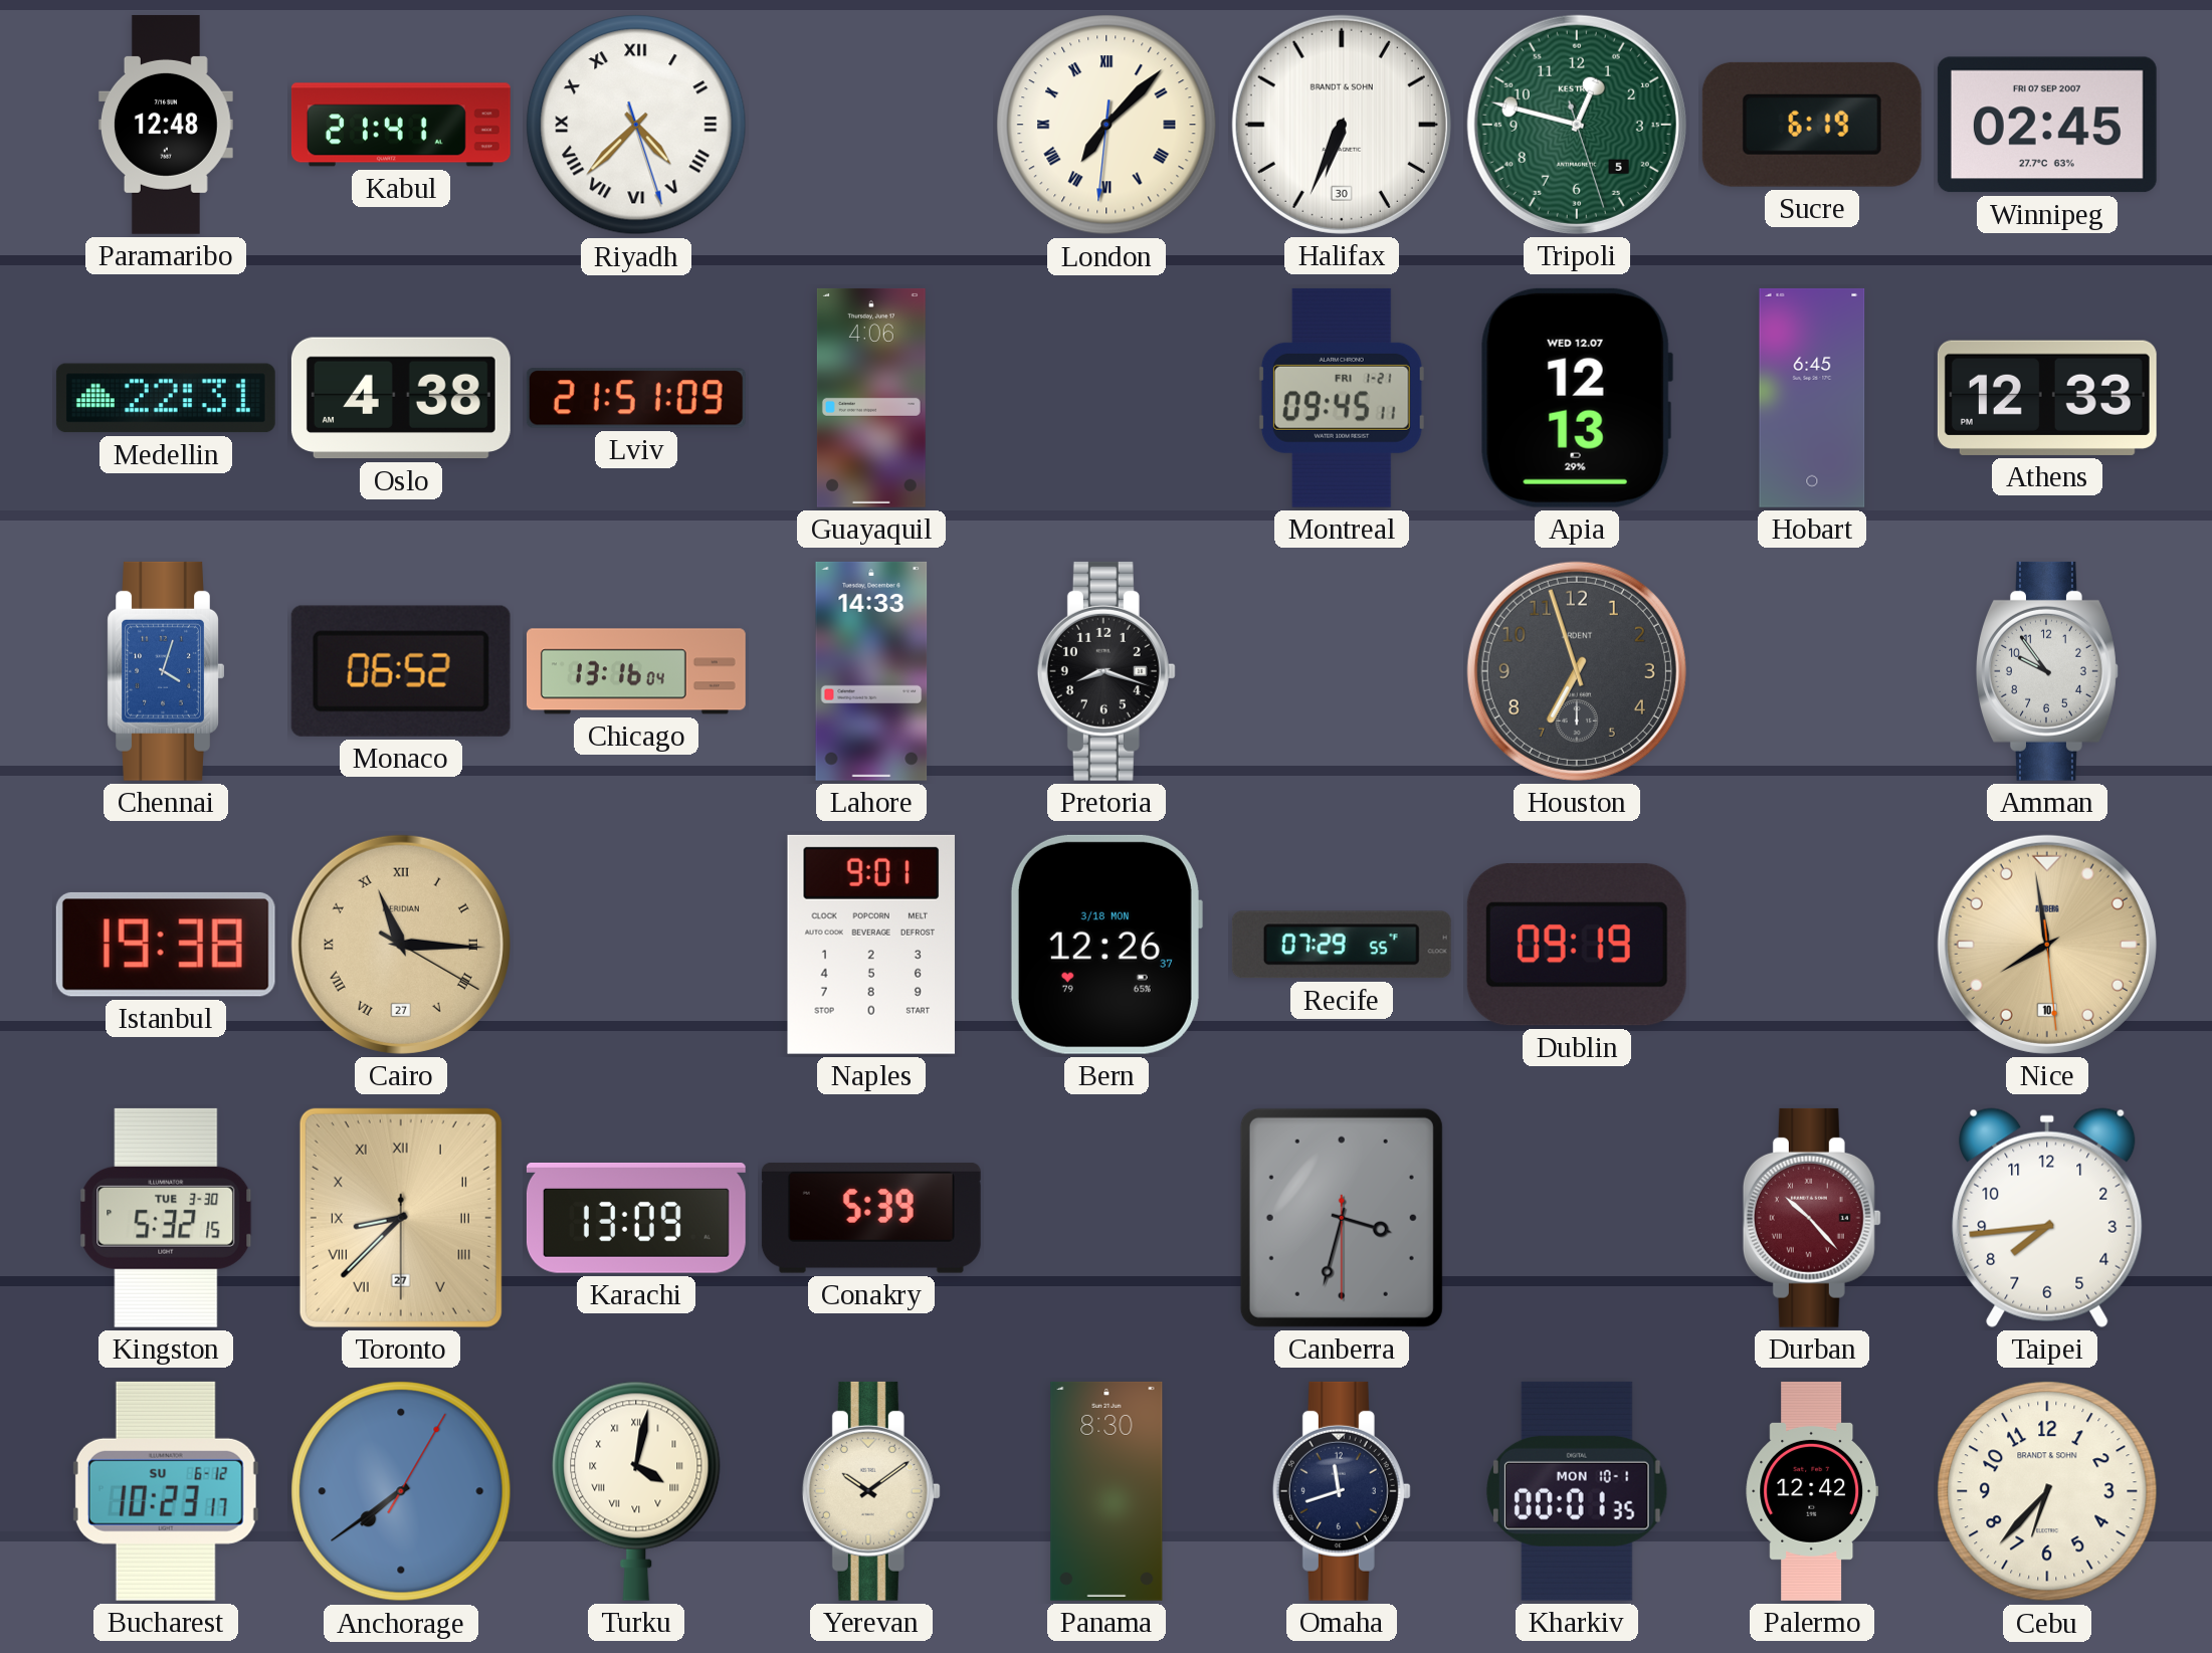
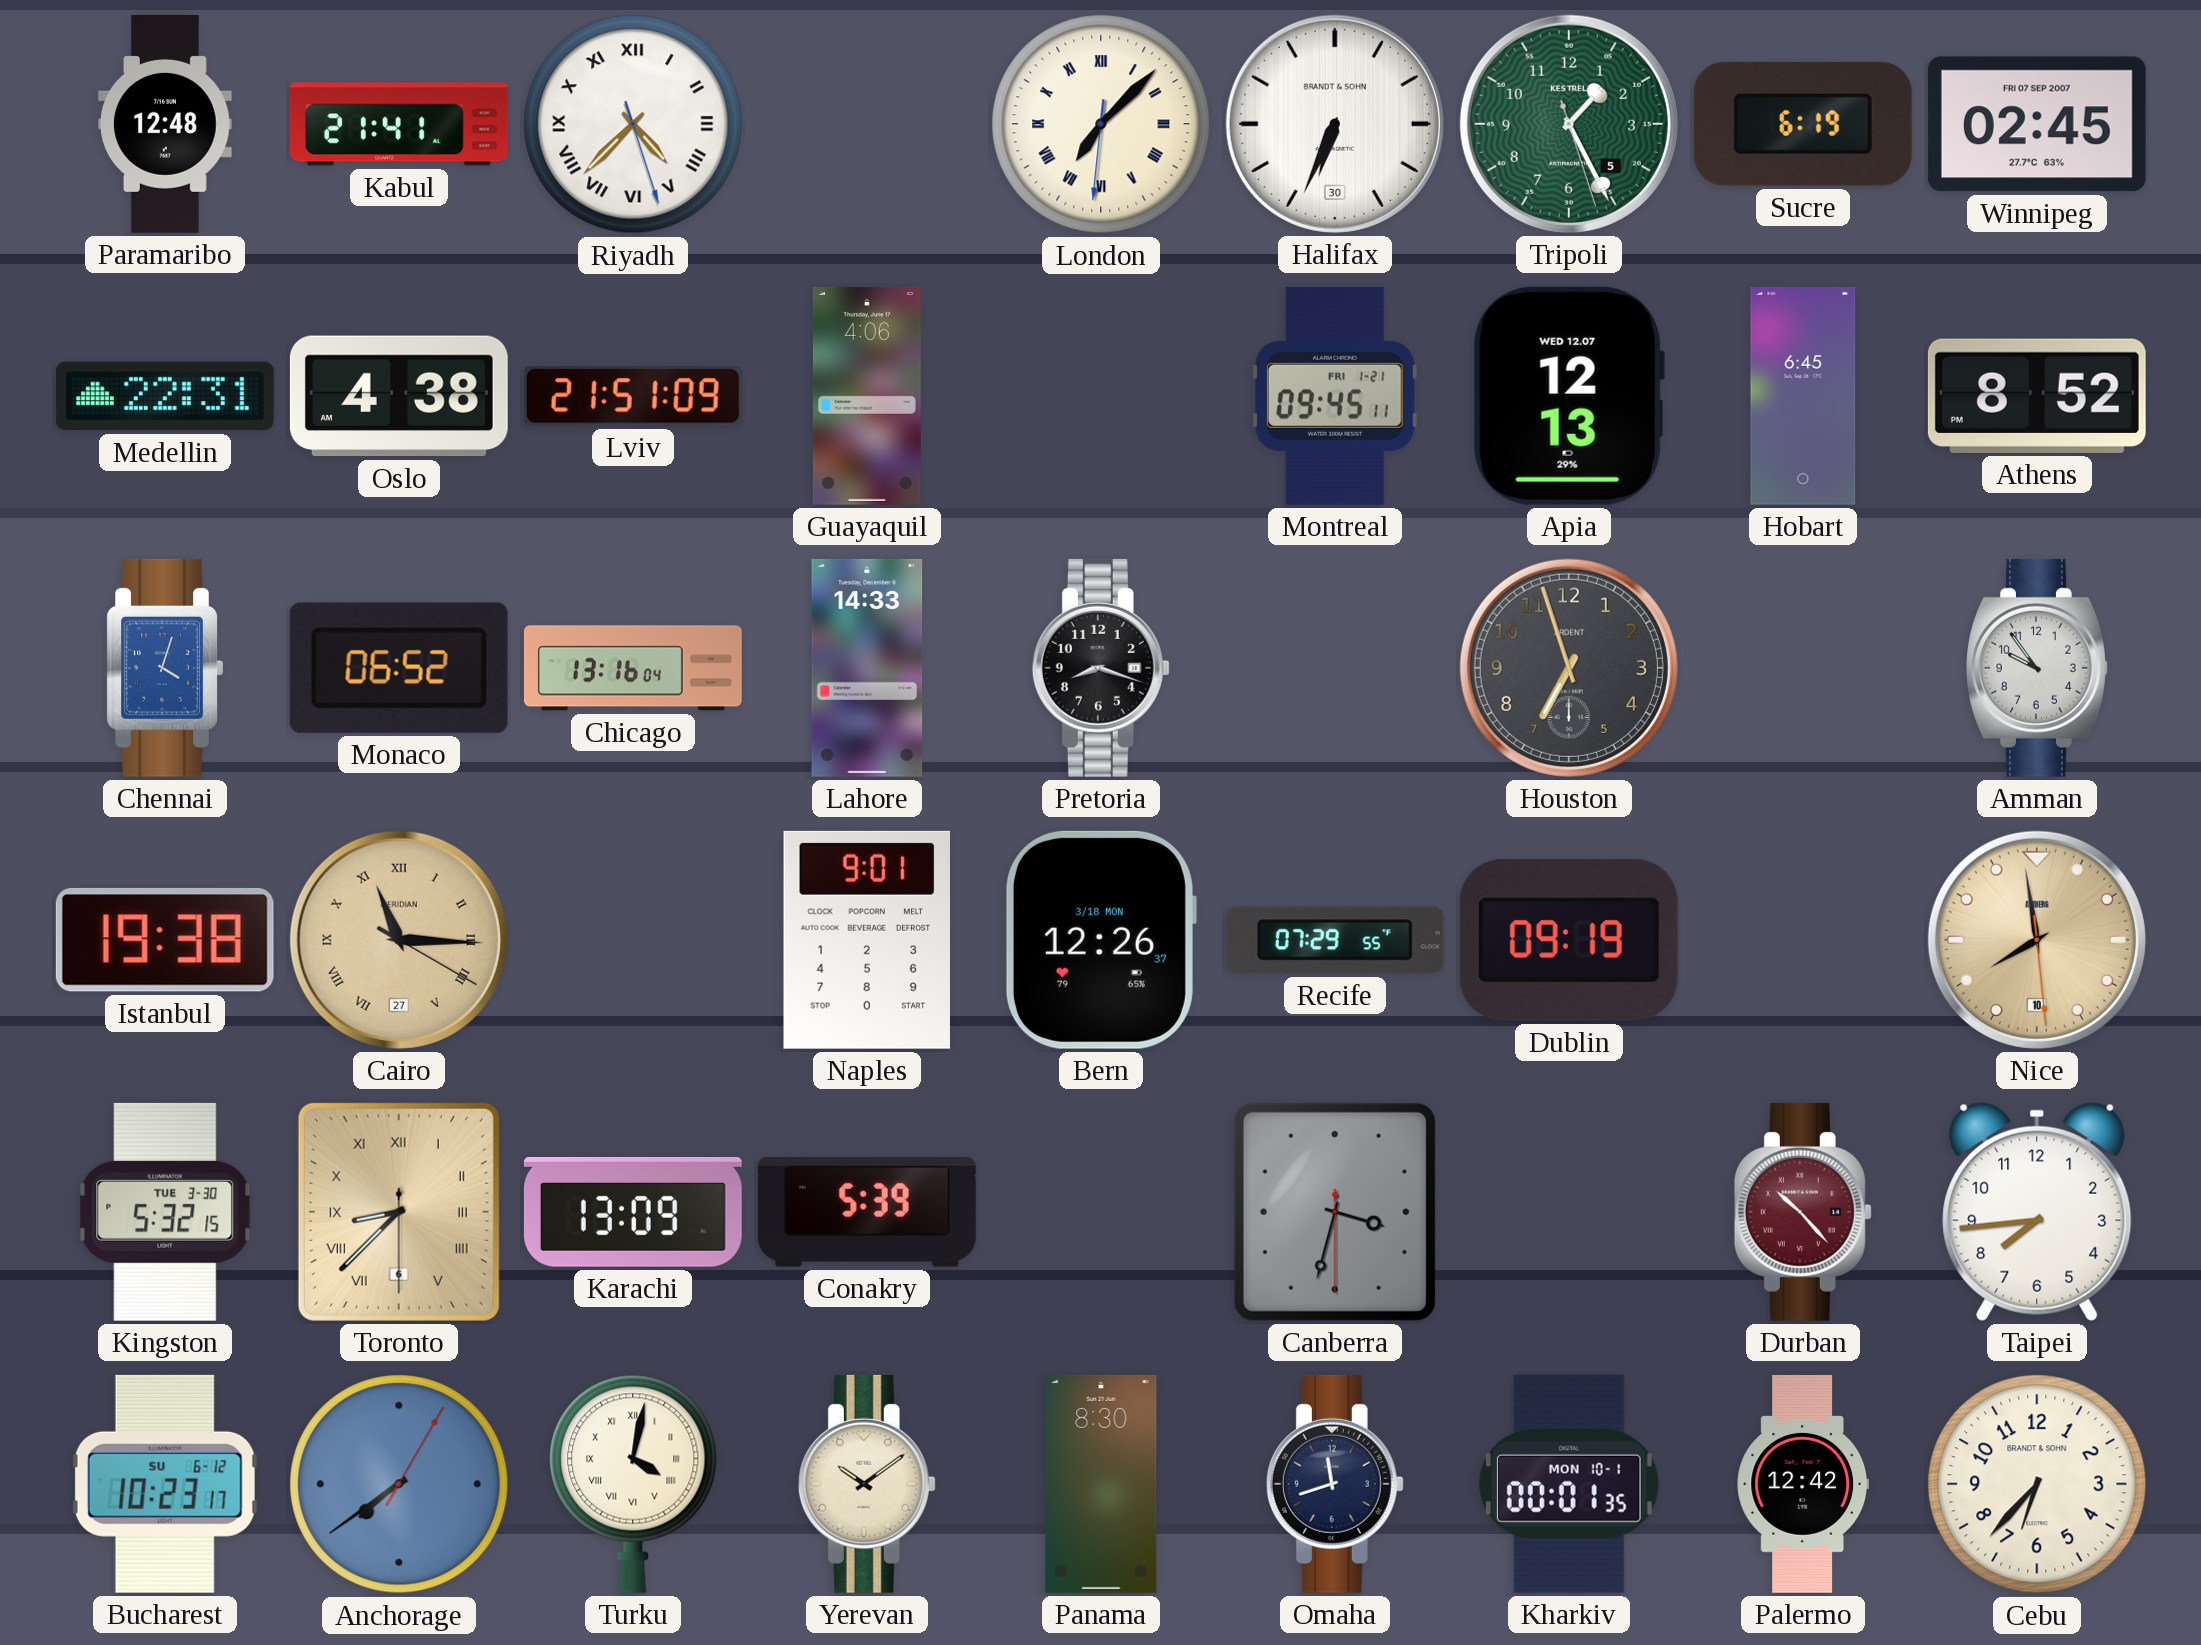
Tripoli: 12:47 -> 1:25
Athens: 12:33 -> 8:52
Toronto date: 27 -> 6
